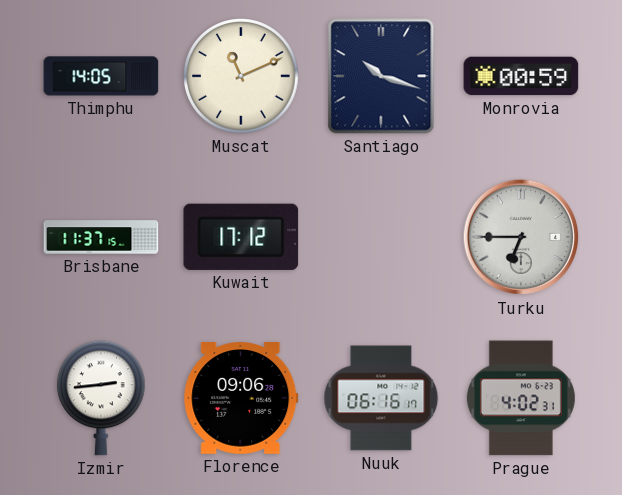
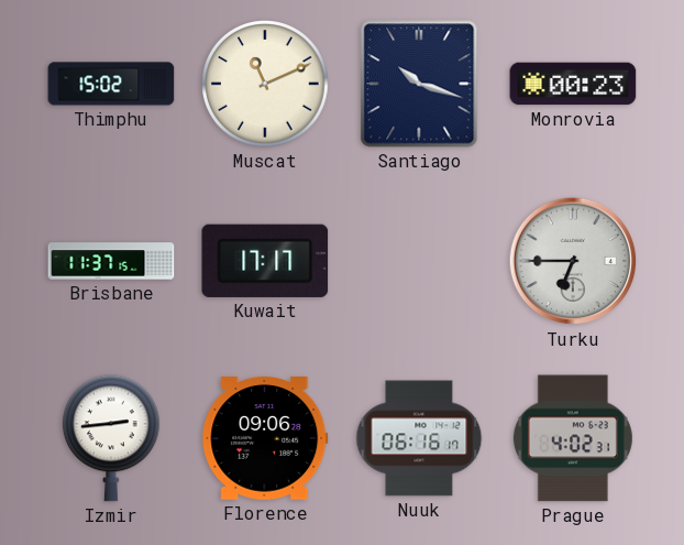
Thimphu: 14:05 -> 15:02
Monrovia: 00:59 -> 00:23
Kuwait: 17:12 -> 17:17
